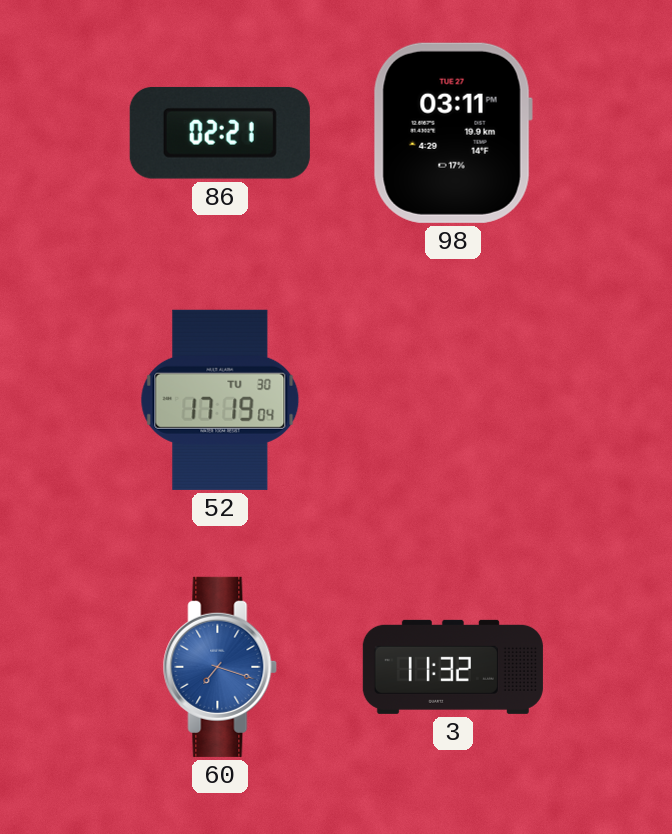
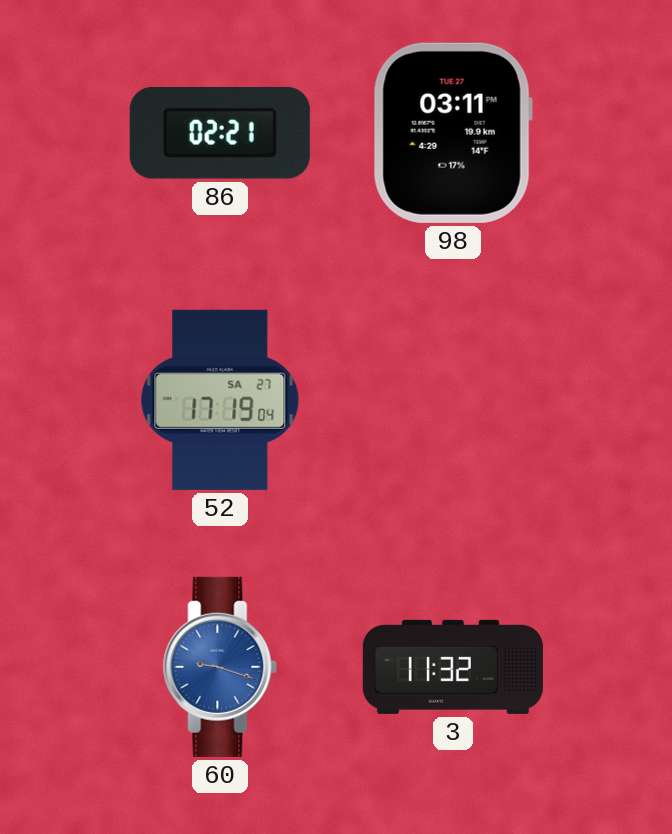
52 date: TU 30 -> SA 27
60: 7:18 -> 9:18
